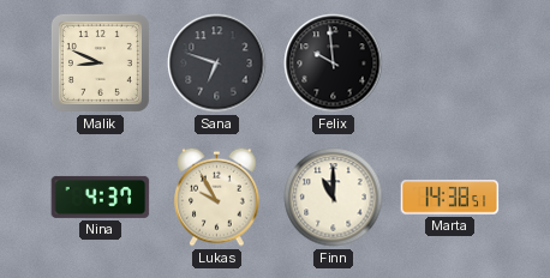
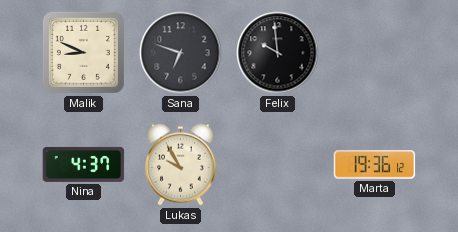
Finn: 11:00 -> none
Marta: 14:38 -> 19:36
